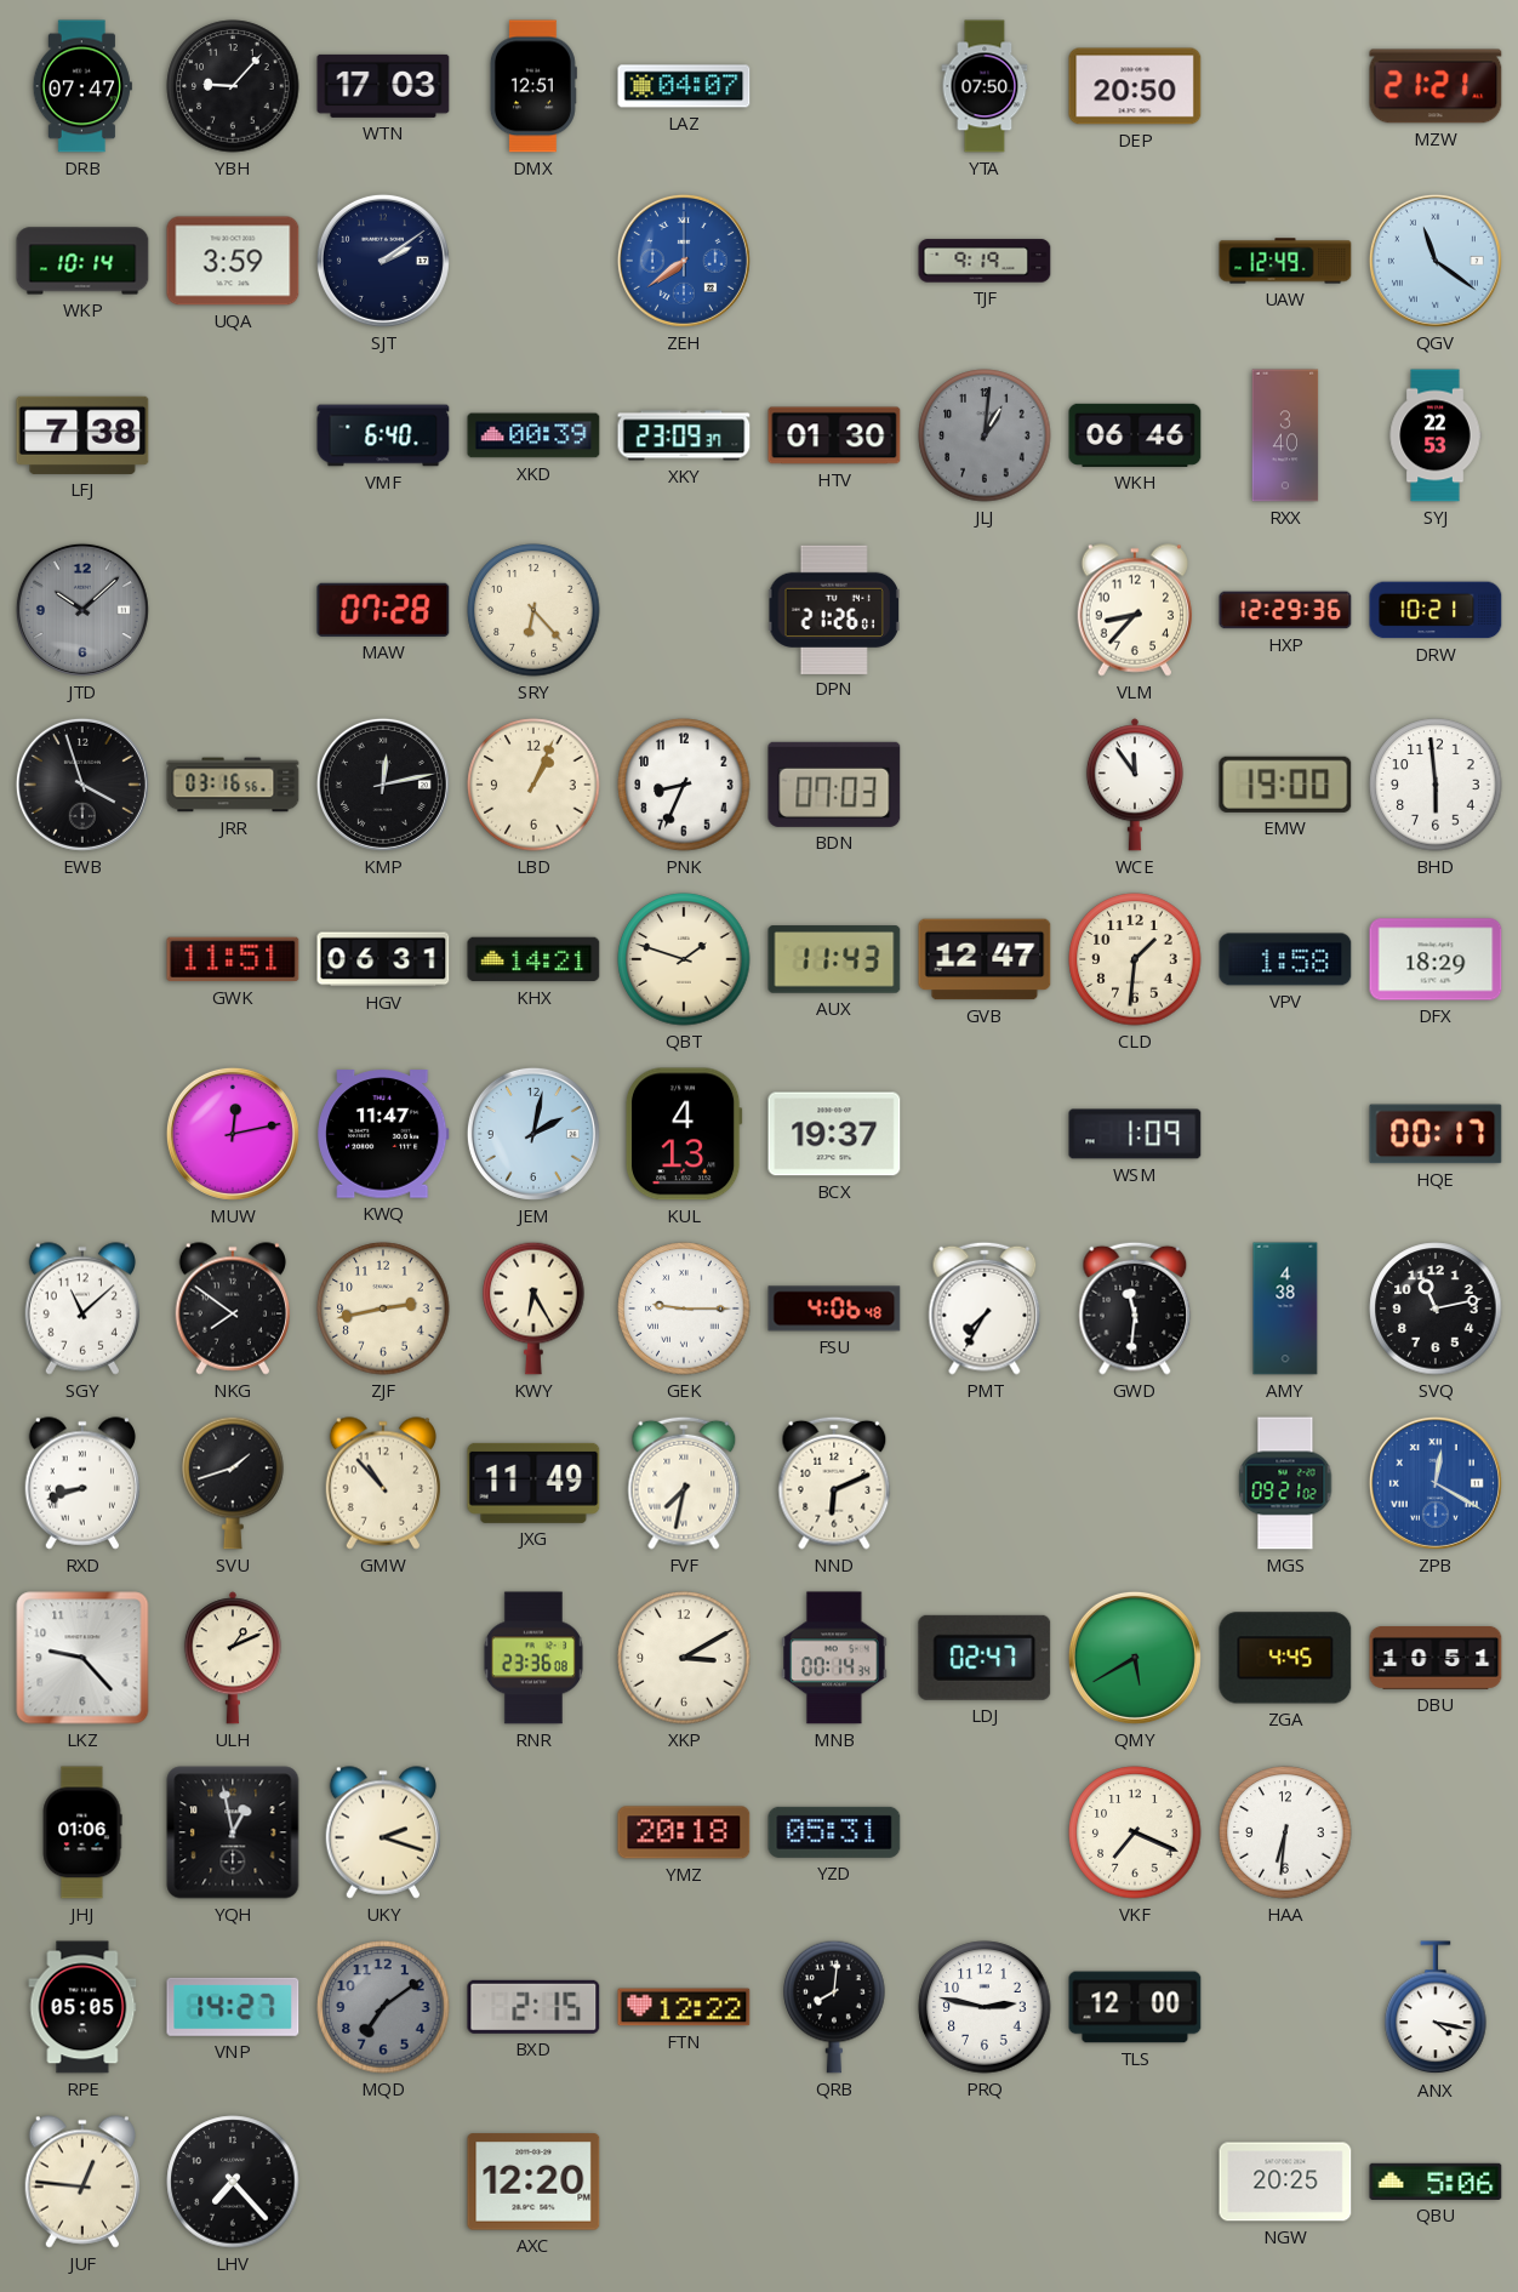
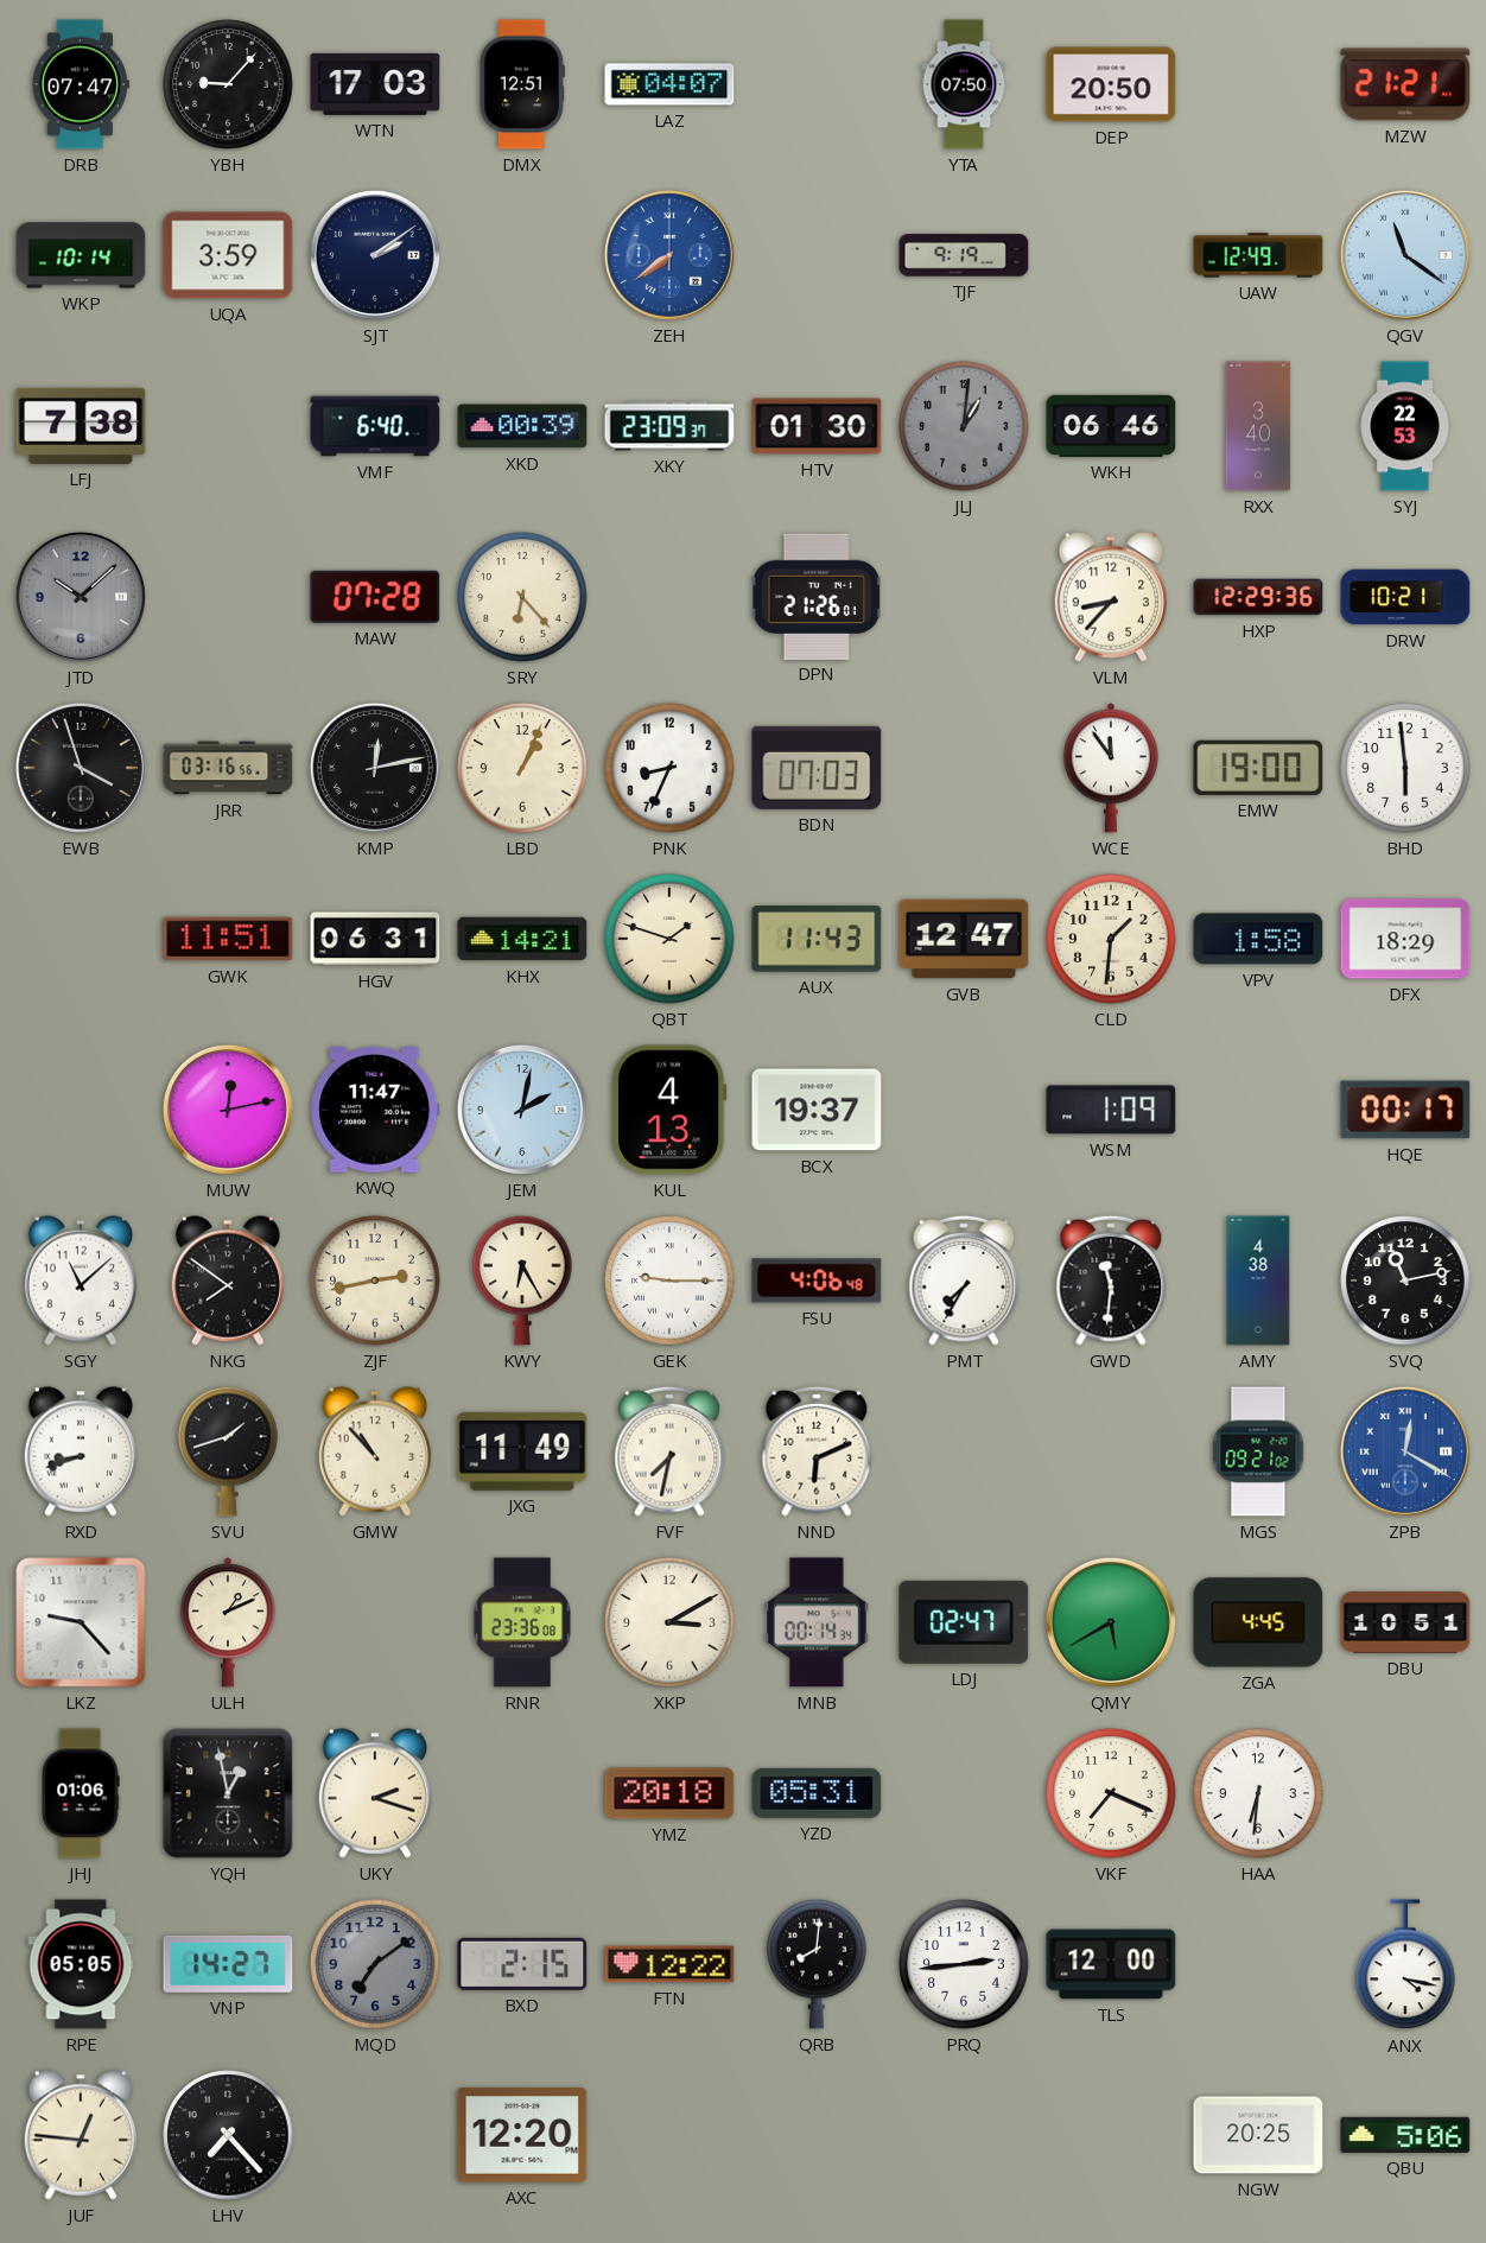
PRQ: 2:47 -> 2:44
